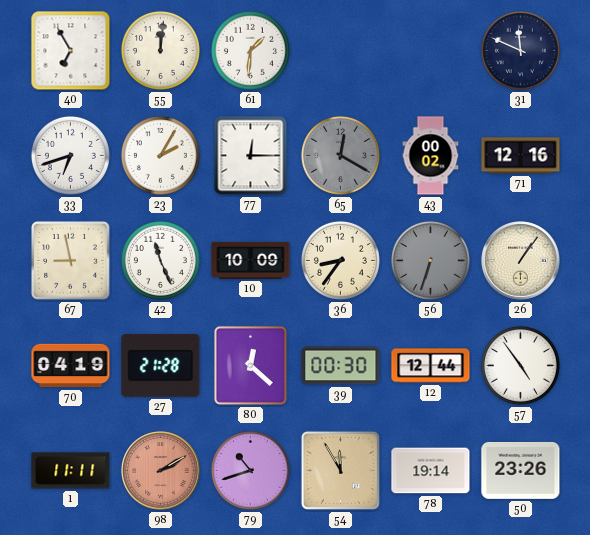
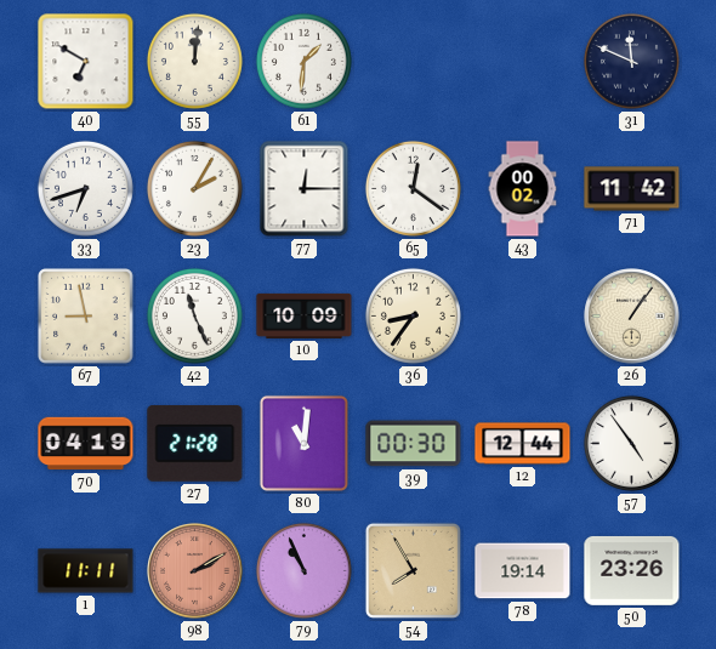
40: 6:55 -> 6:50
65: 12:20 -> 12:21
65 dial: grey -> white
71: 12:16 -> 11:42
56: 6:33 -> none
80: 12:22 -> 11:01
79: 10:42 -> 10:56
54: 11:55 -> 7:55
